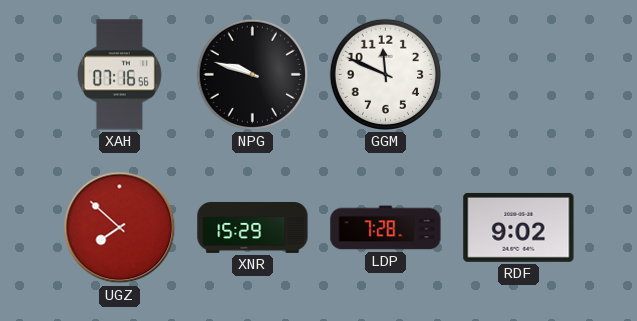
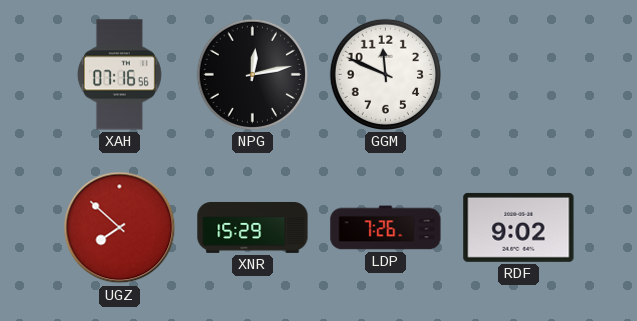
NPG: 9:48 -> 12:13
LDP: 7:28 -> 7:26
